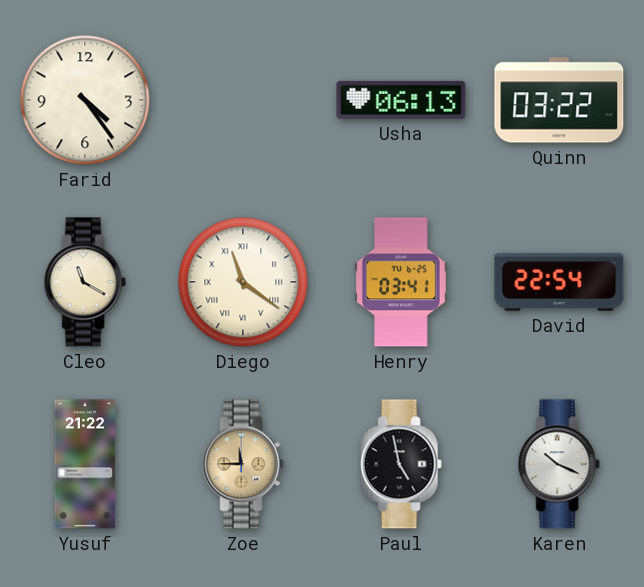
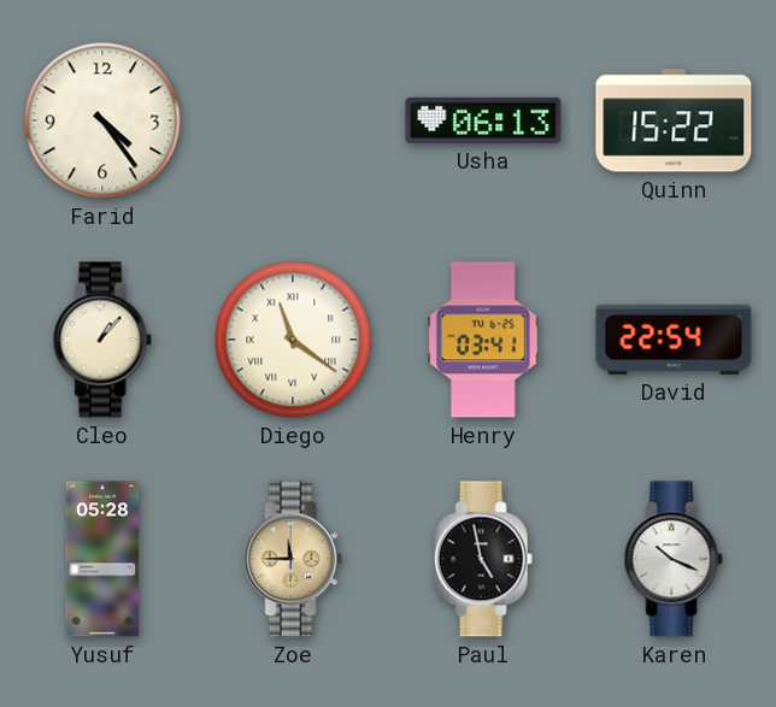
Quinn: 03:22 -> 15:22
Cleo: 11:20 -> 1:07
Yusuf: 21:22 -> 05:28
